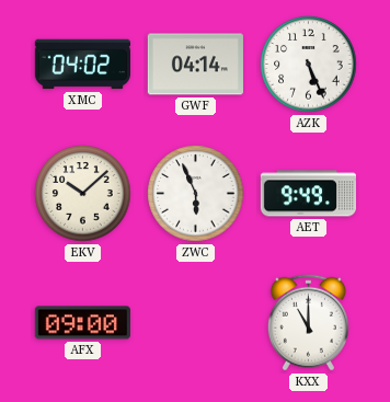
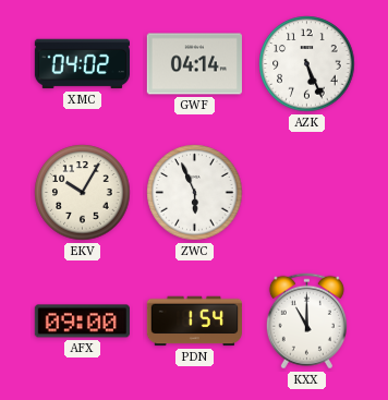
EKV: 10:08 -> 10:05
AET: 9:49 -> none
PDN: none -> 1:54
